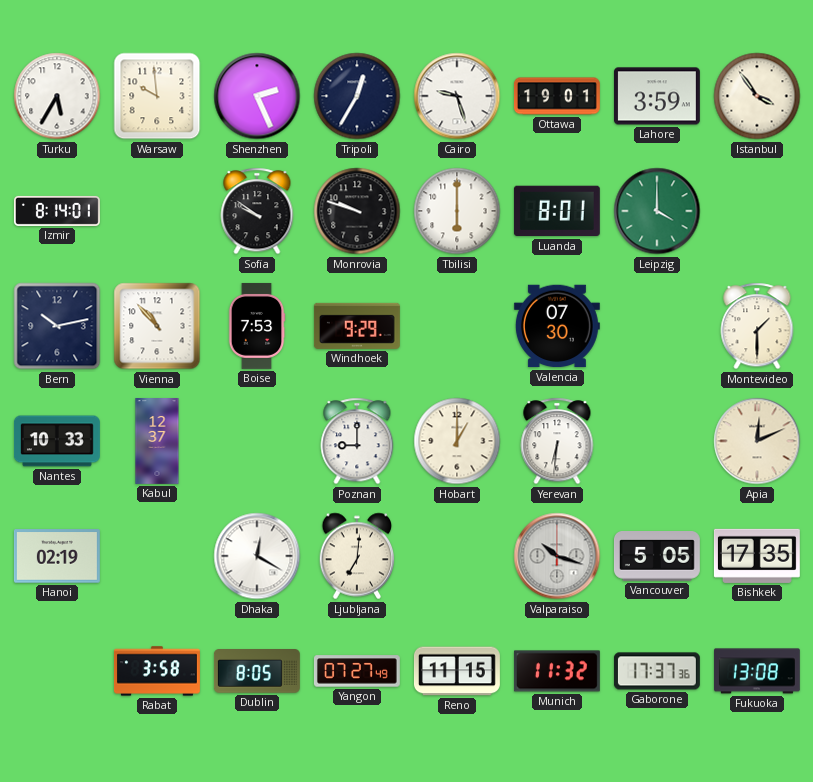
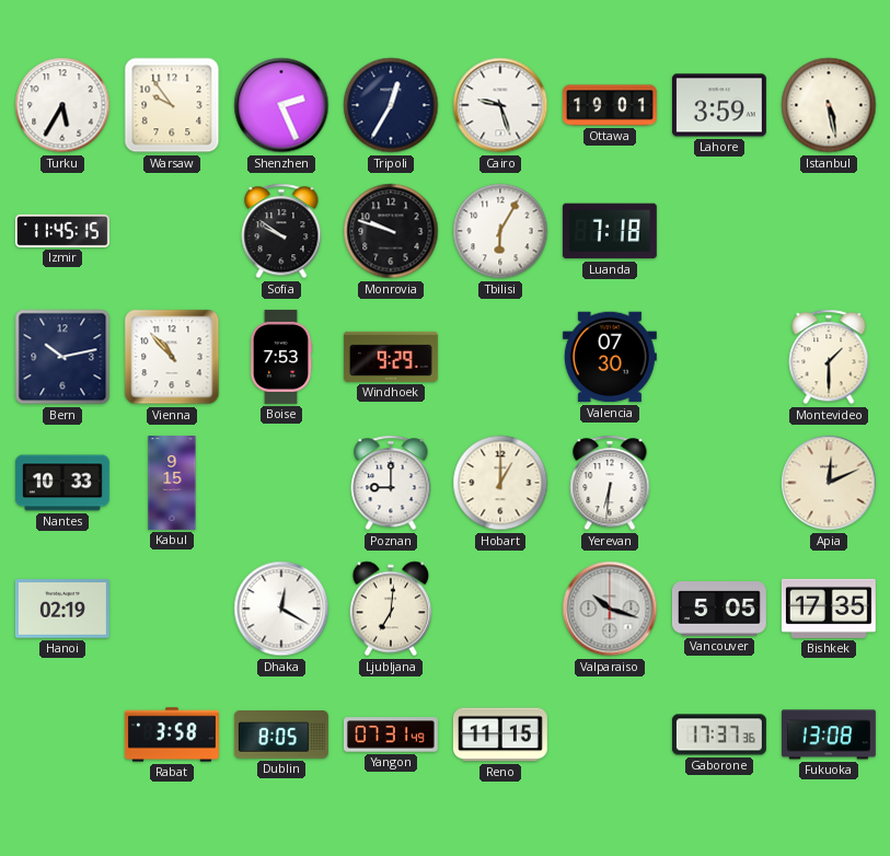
Warsaw: 9:59 -> 9:54
Istanbul: 3:54 -> 5:28
Izmir: 8:14 -> 11:45
Tbilisi: 6:00 -> 6:05
Luanda: 8:01 -> 7:18
Leipzig: 4:00 -> none
Kabul: 12:37 -> 9:15
Yangon: 07:27 -> 07:31
Munich: 11:32 -> none
